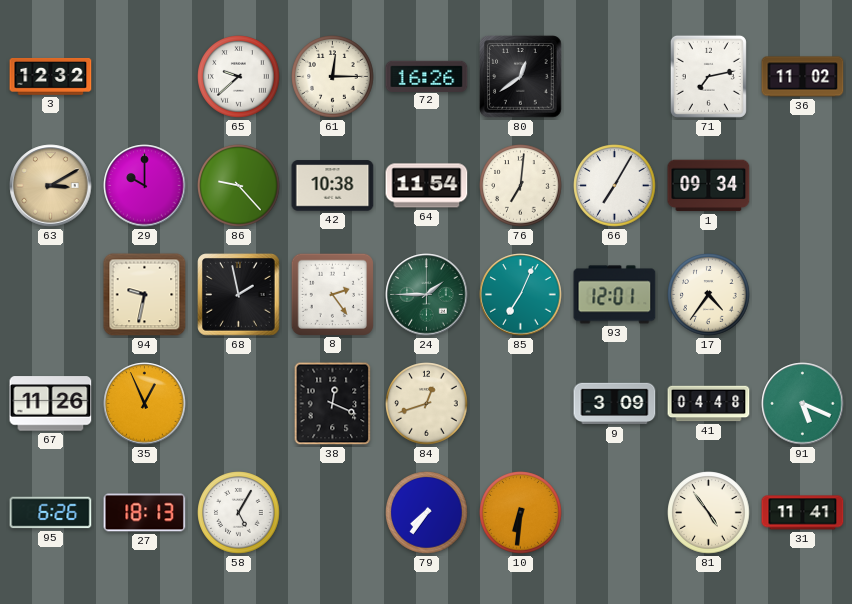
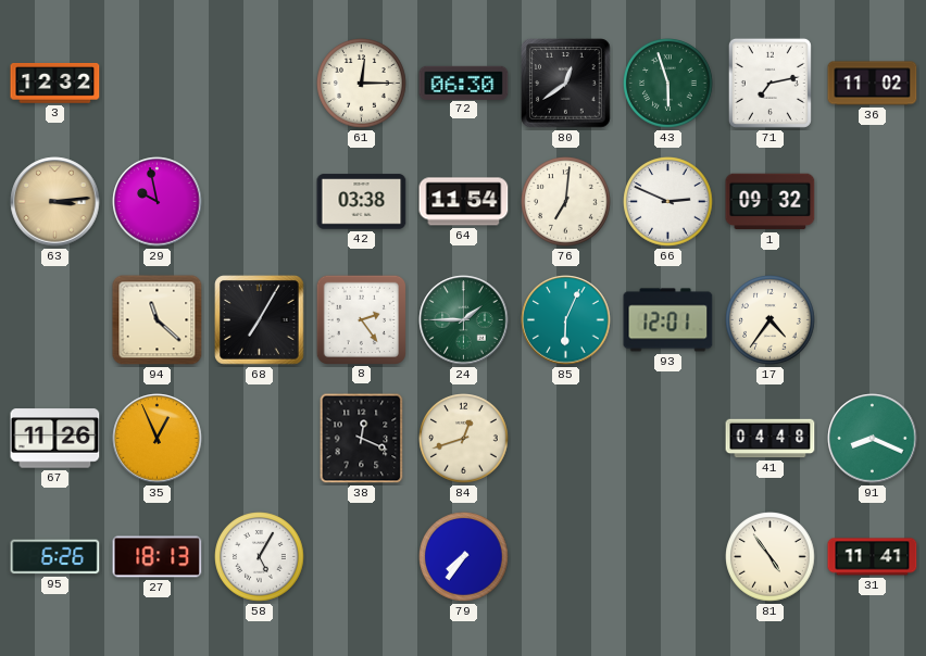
65: 9:38 -> none
72: 16:26 -> 06:30
43: none -> 5:57
63: 3:10 -> 3:14
29: 10:00 -> 9:58
86: 9:23 -> none
42: 10:38 -> 03:38
66: 7:05 -> 2:49
1: 09:34 -> 09:32
94: 9:32 -> 11:22
68: 1:58 -> 7:05
85: 7:04 -> 6:04
9: 3:09 -> none
91: 5:19 -> 8:19
10: 6:31 -> none
